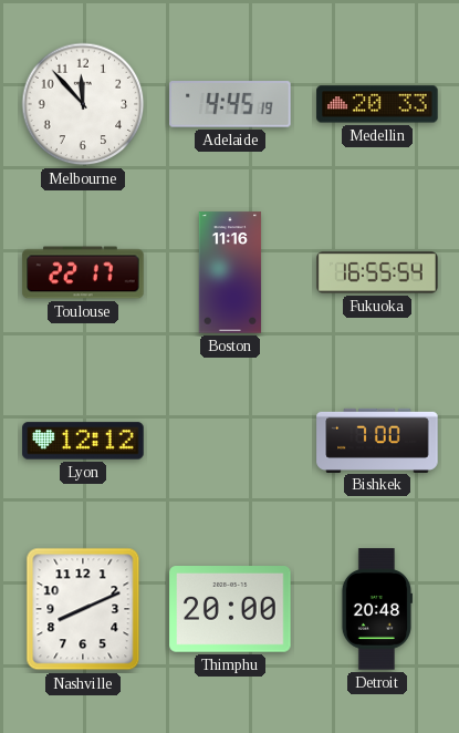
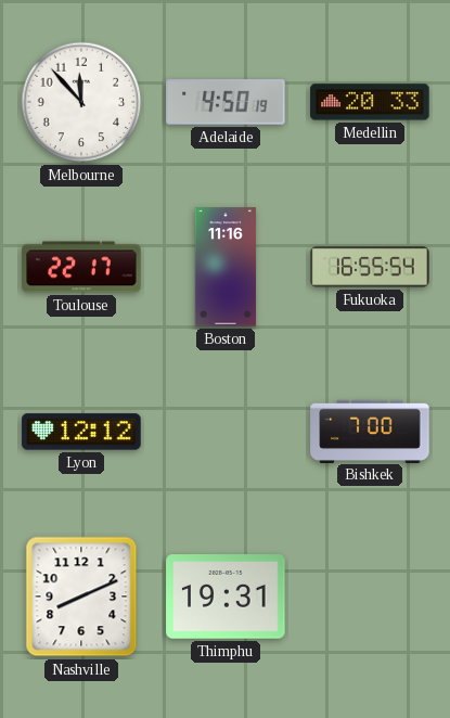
Adelaide: 4:45 -> 4:50
Thimphu: 20:00 -> 19:31
Detroit: 20:48 -> none
